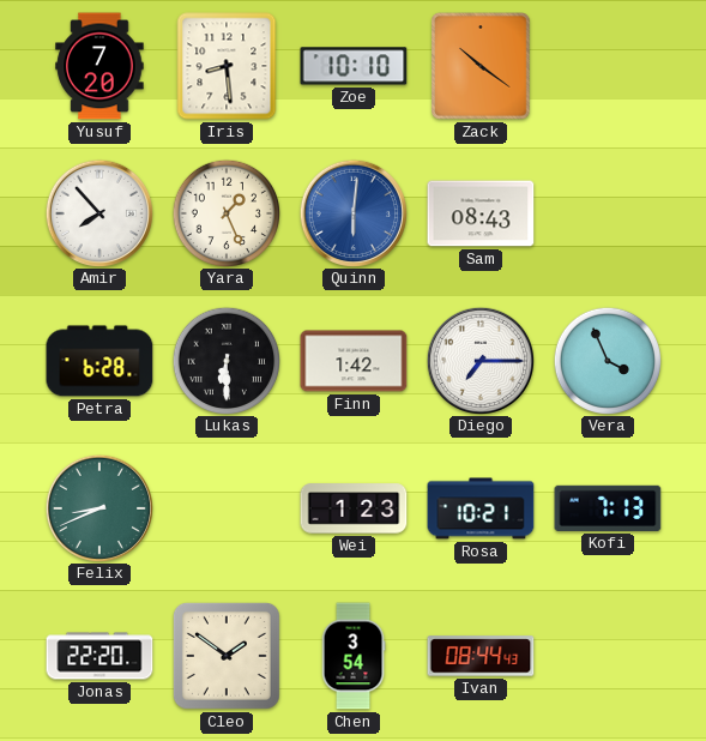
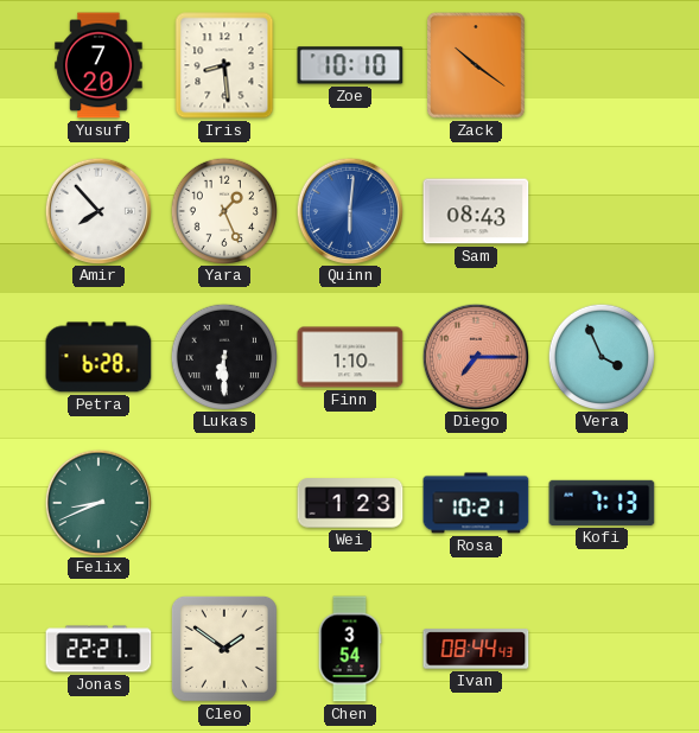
Finn: 1:42 -> 1:10
Diego dial: white -> salmon
Jonas: 22:20 -> 22:21
